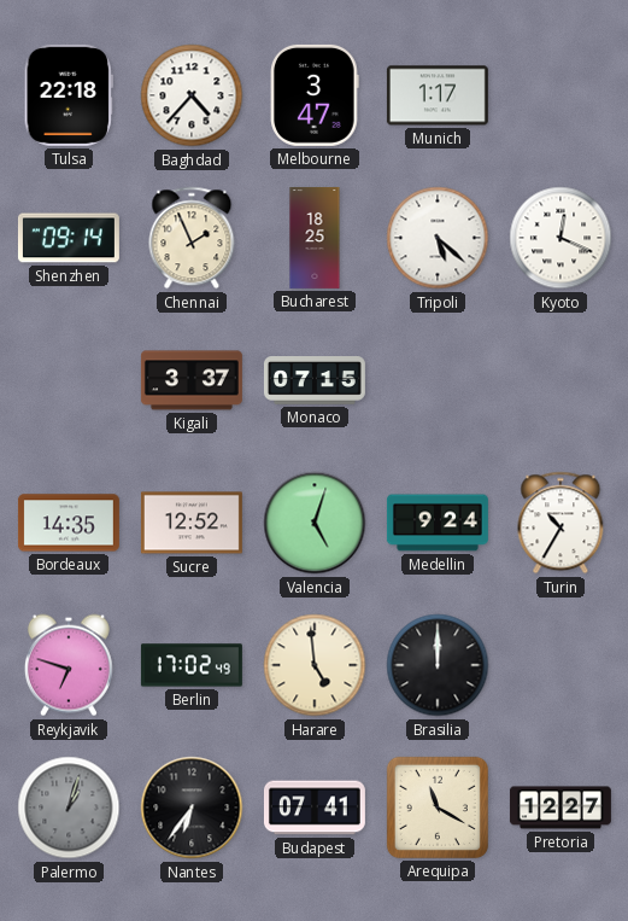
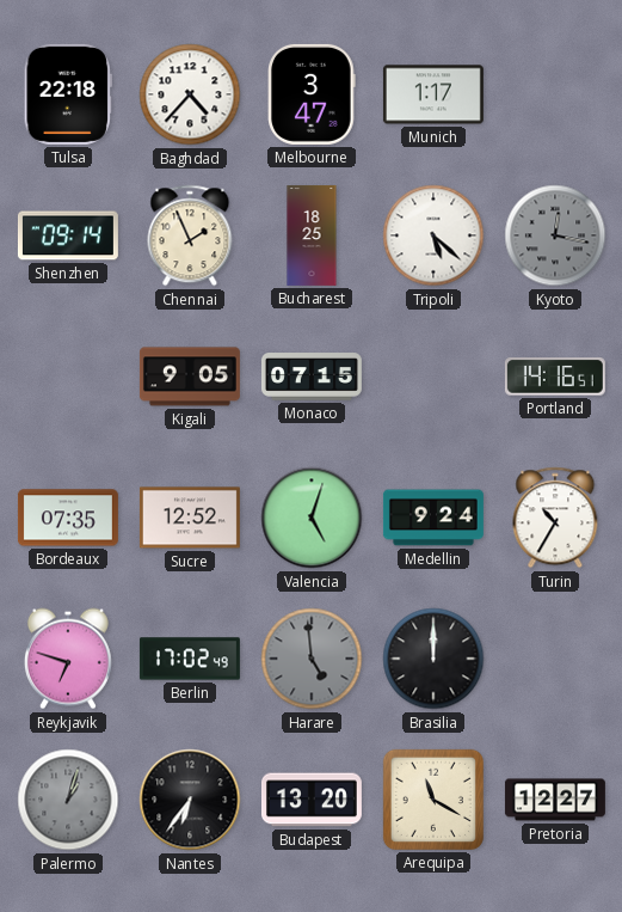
Kyoto: 12:19 -> 12:17
Kyoto dial: white -> grey
Kigali: 3:37 -> 9:05
Portland: none -> 14:16
Bordeaux: 14:35 -> 07:35
Harare dial: cream -> grey
Budapest: 07:41 -> 13:20
